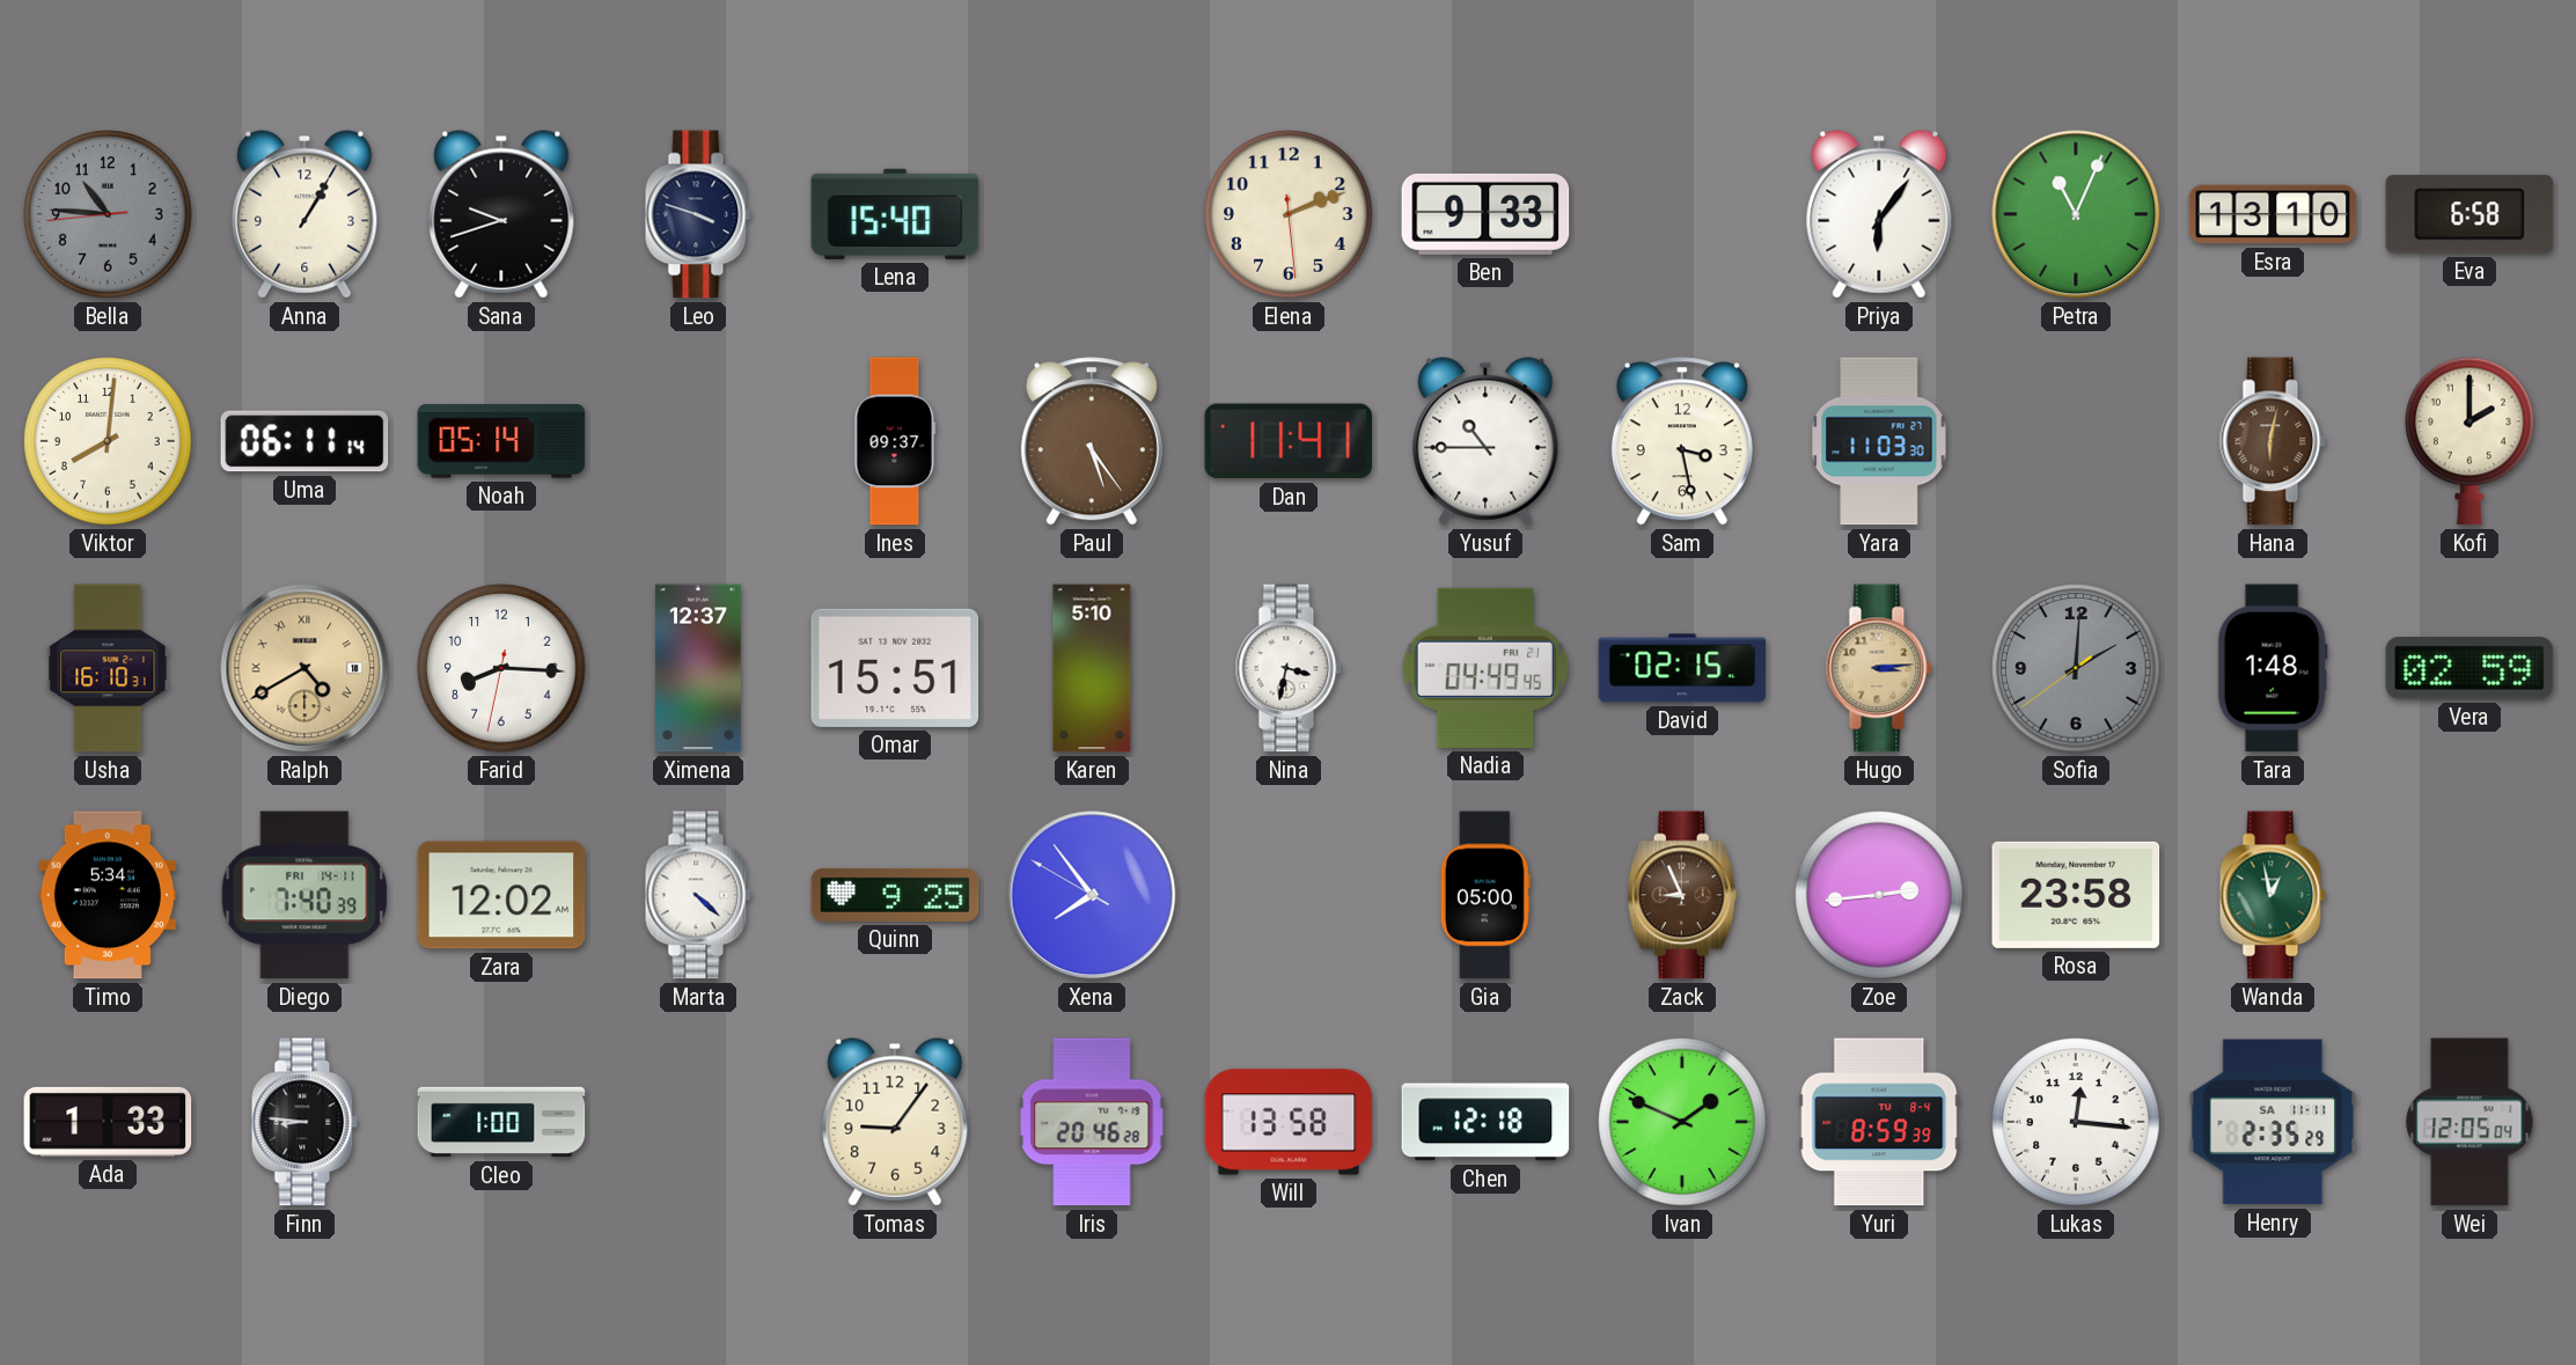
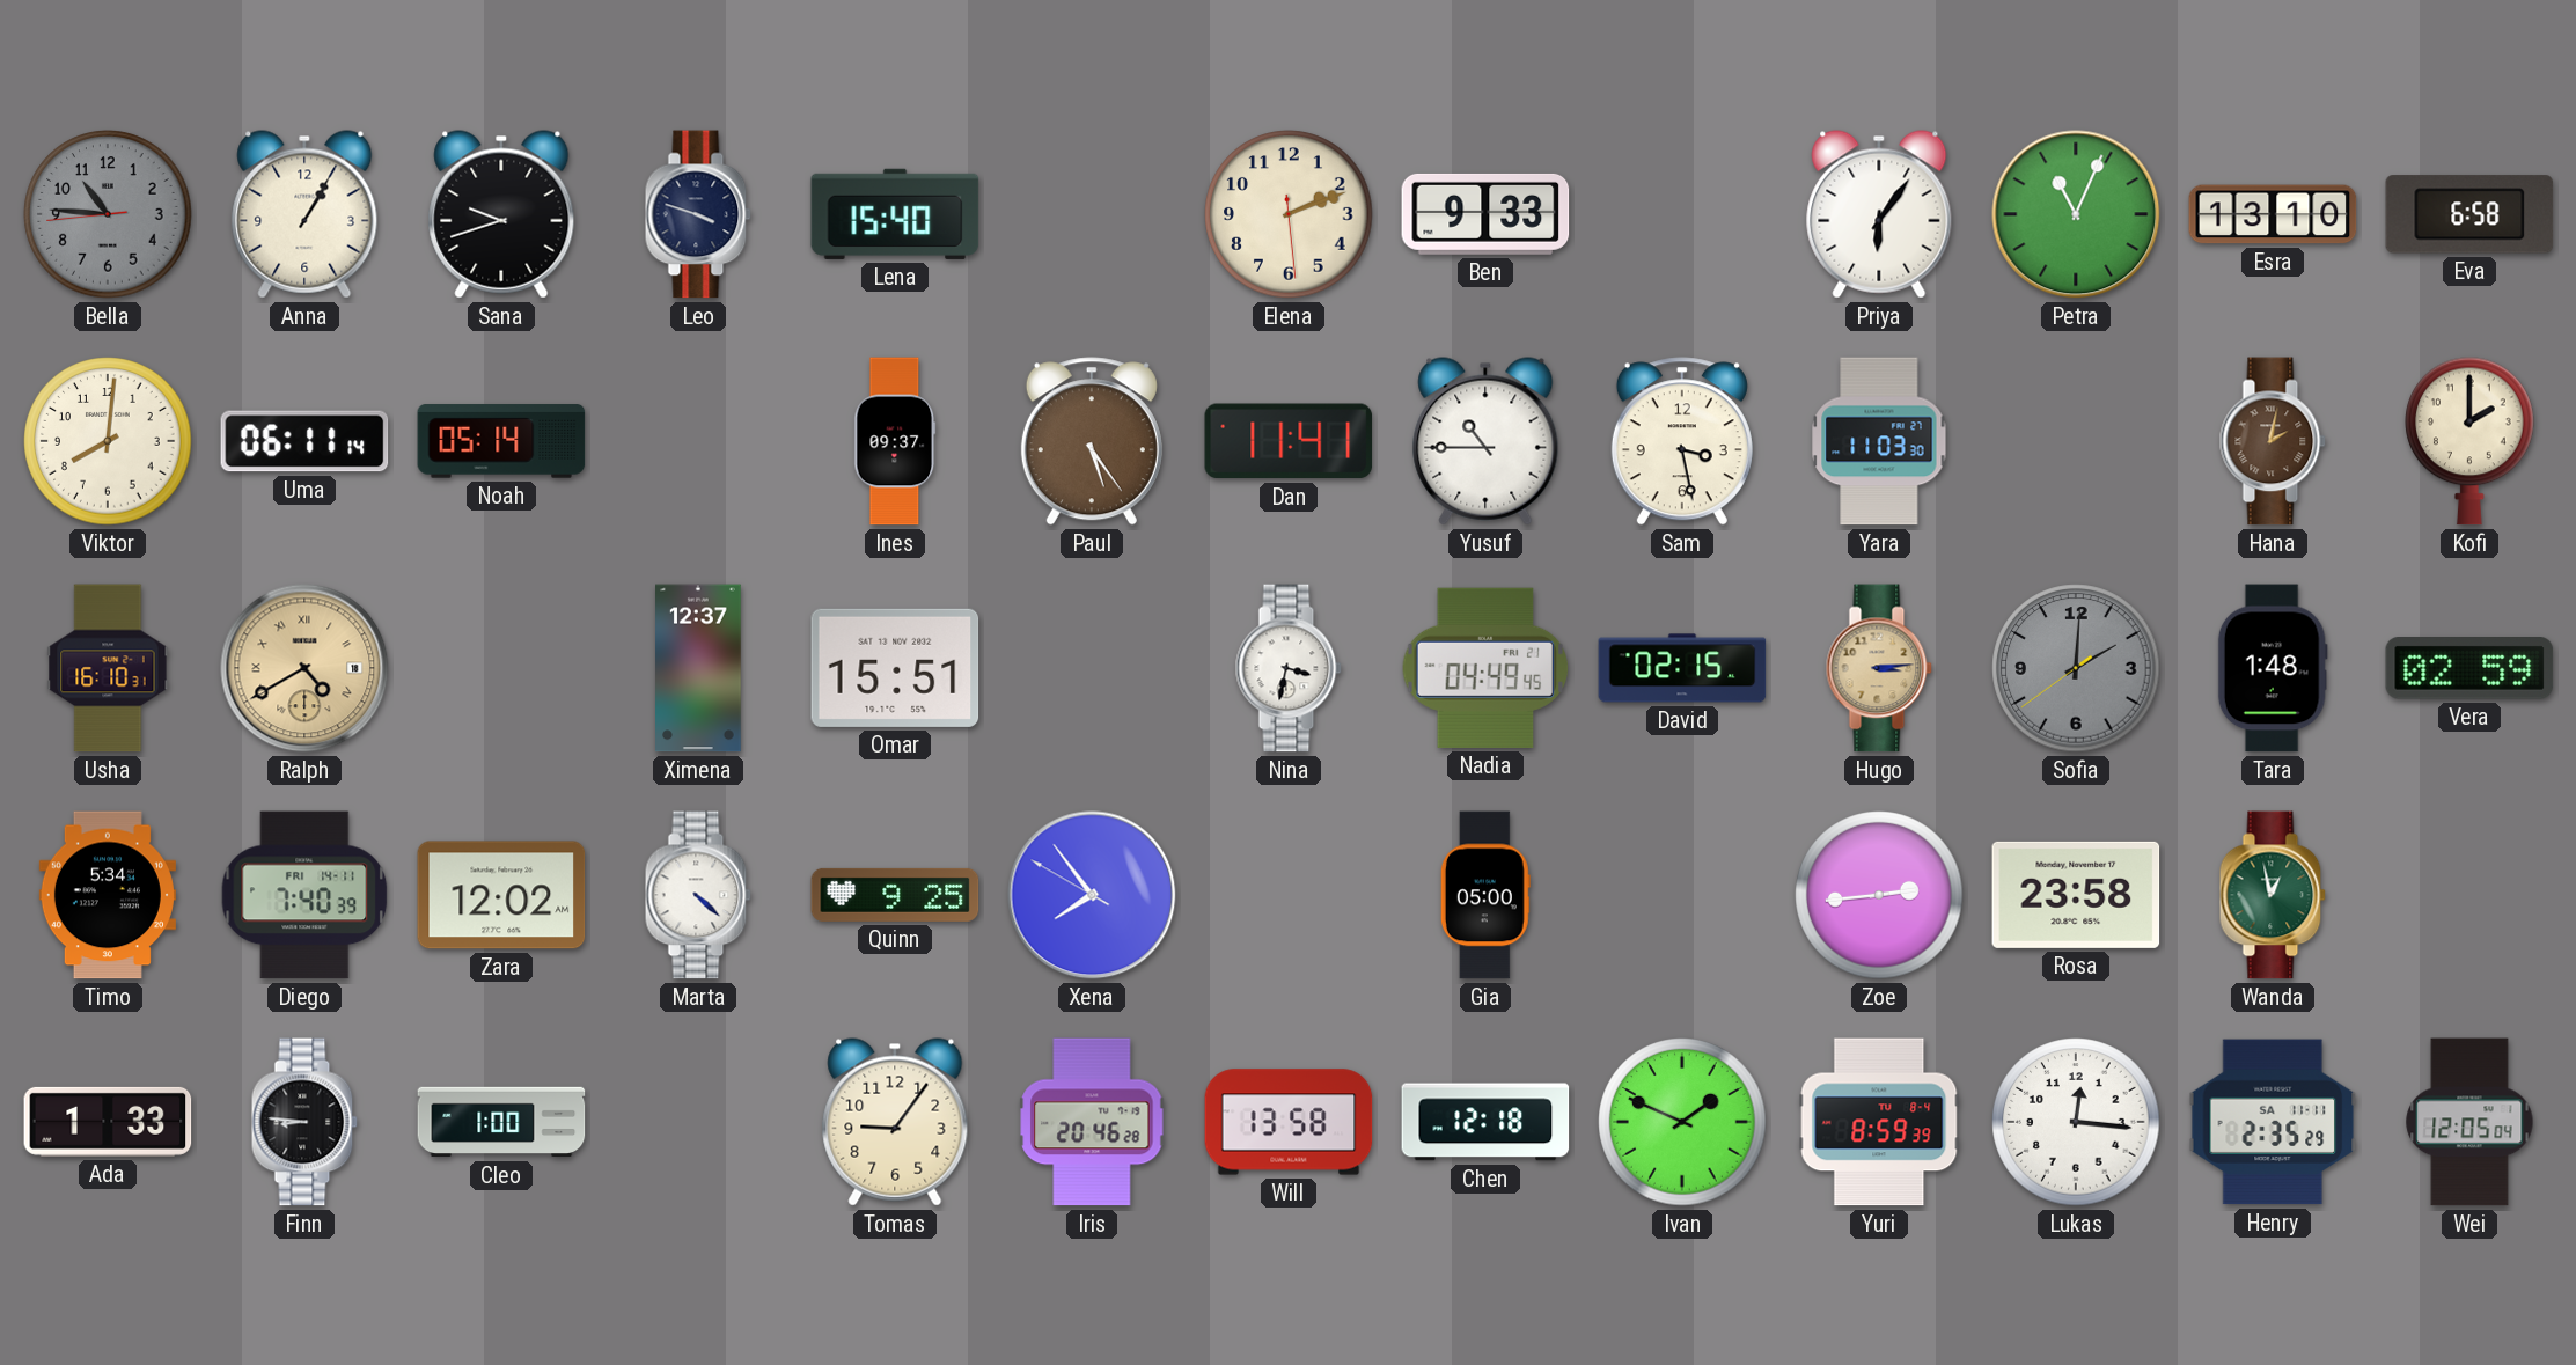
Hana: 6:02 -> 2:02
Farid: 8:15 -> none
Karen: 5:10 -> none
Zack: 8:56 -> none
